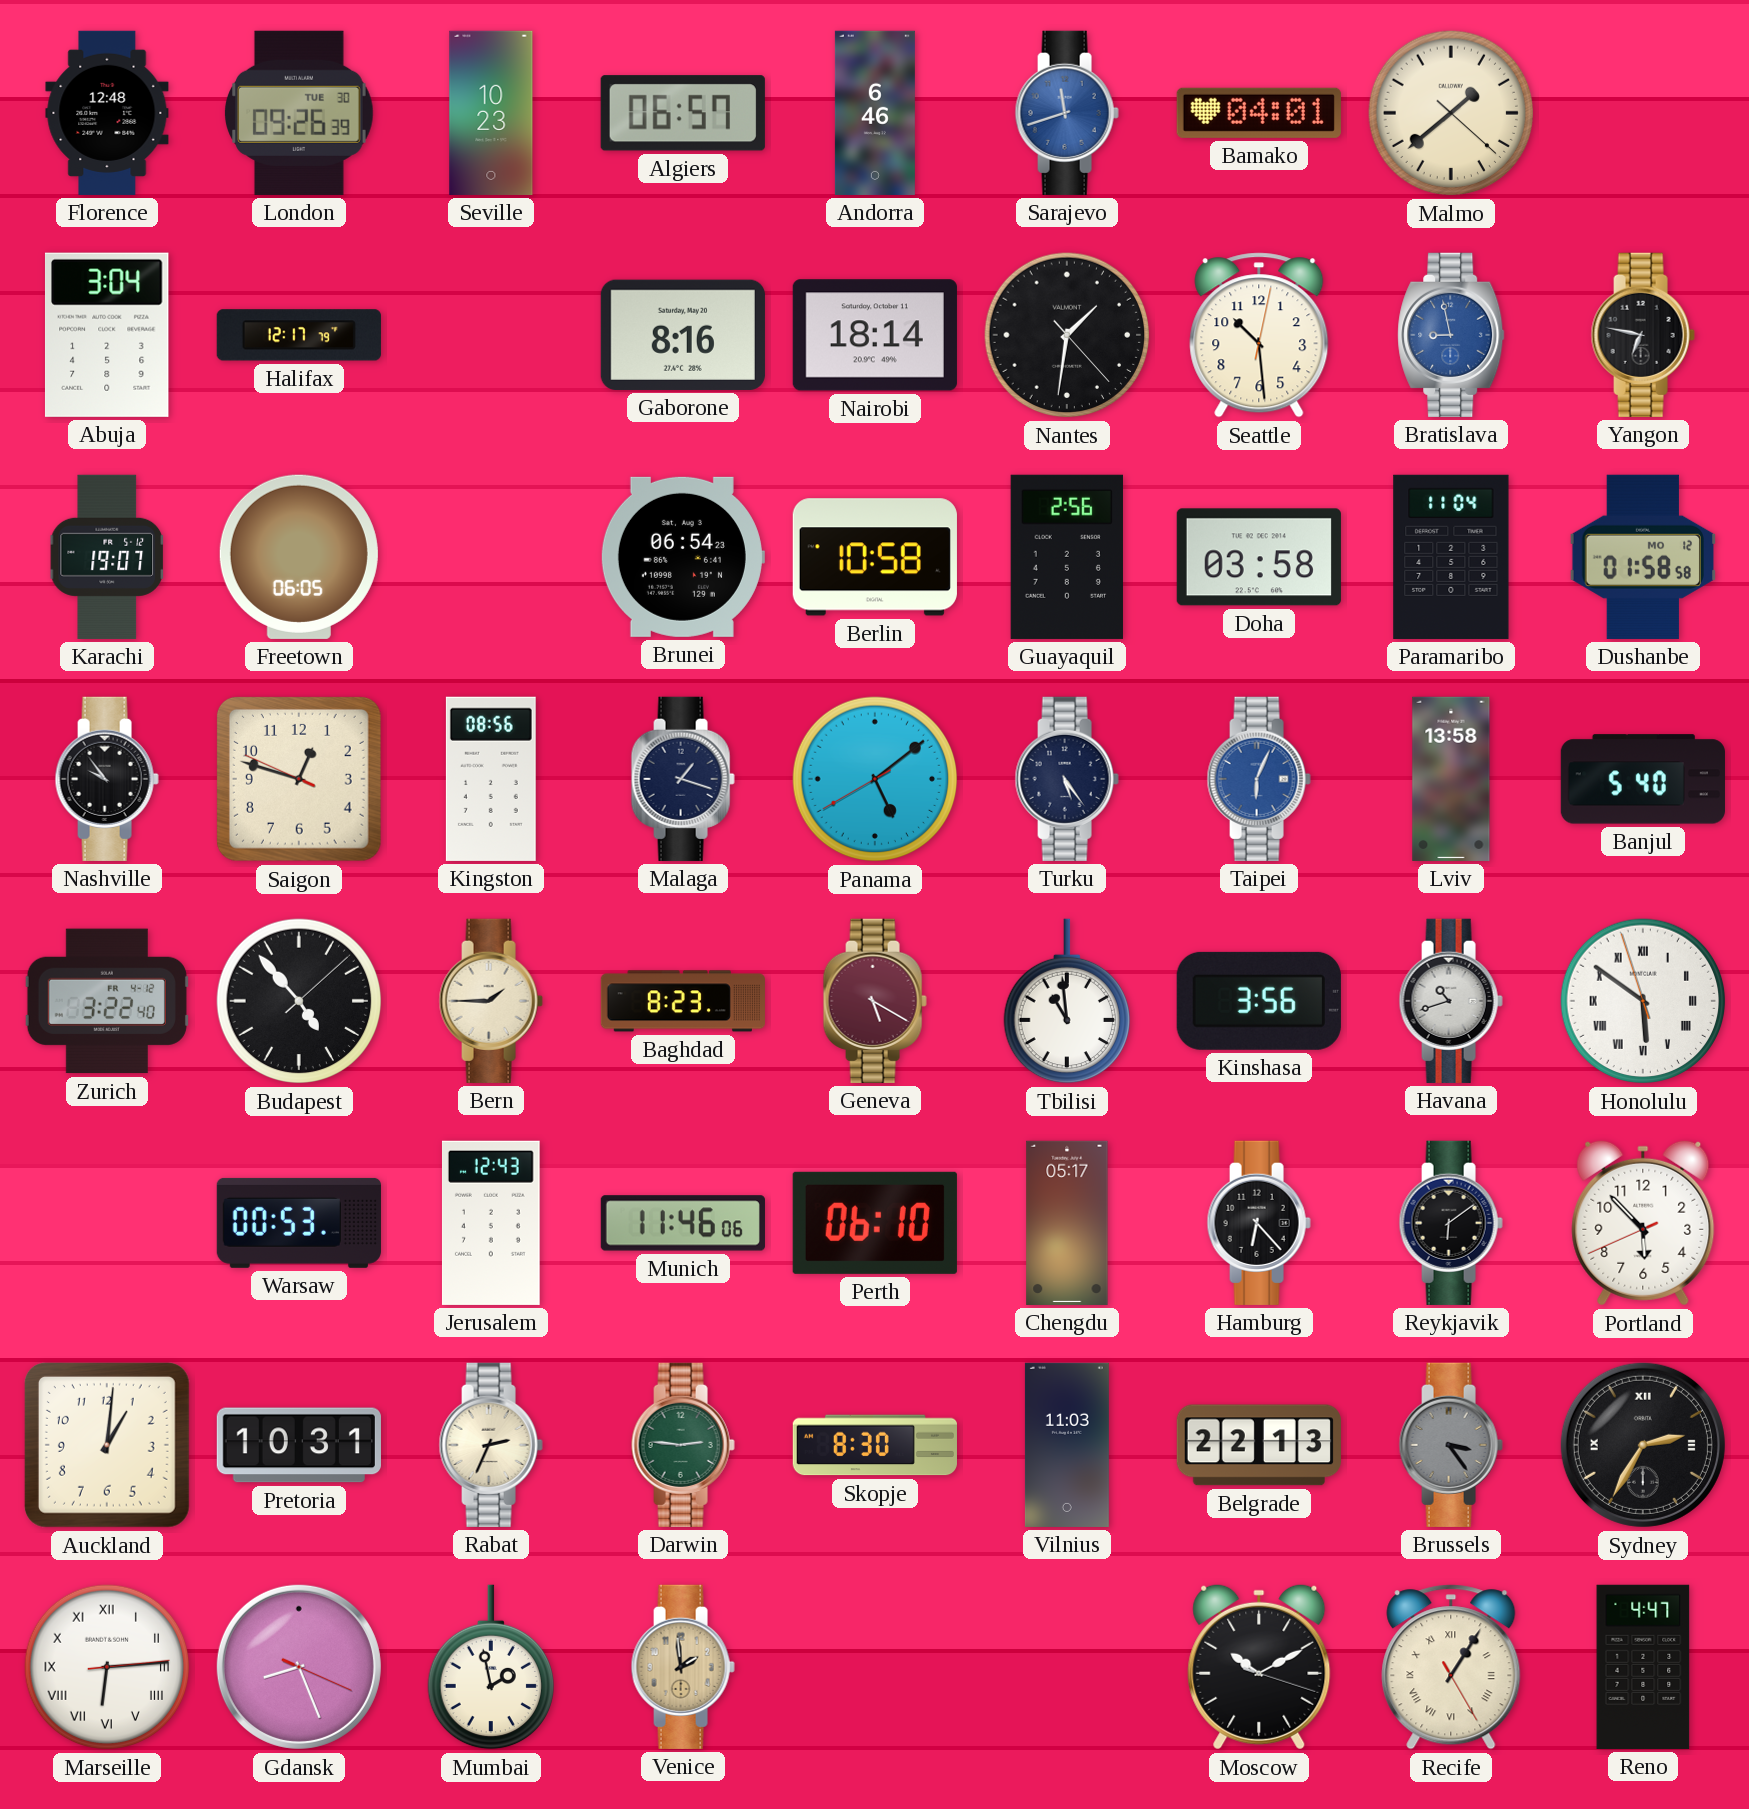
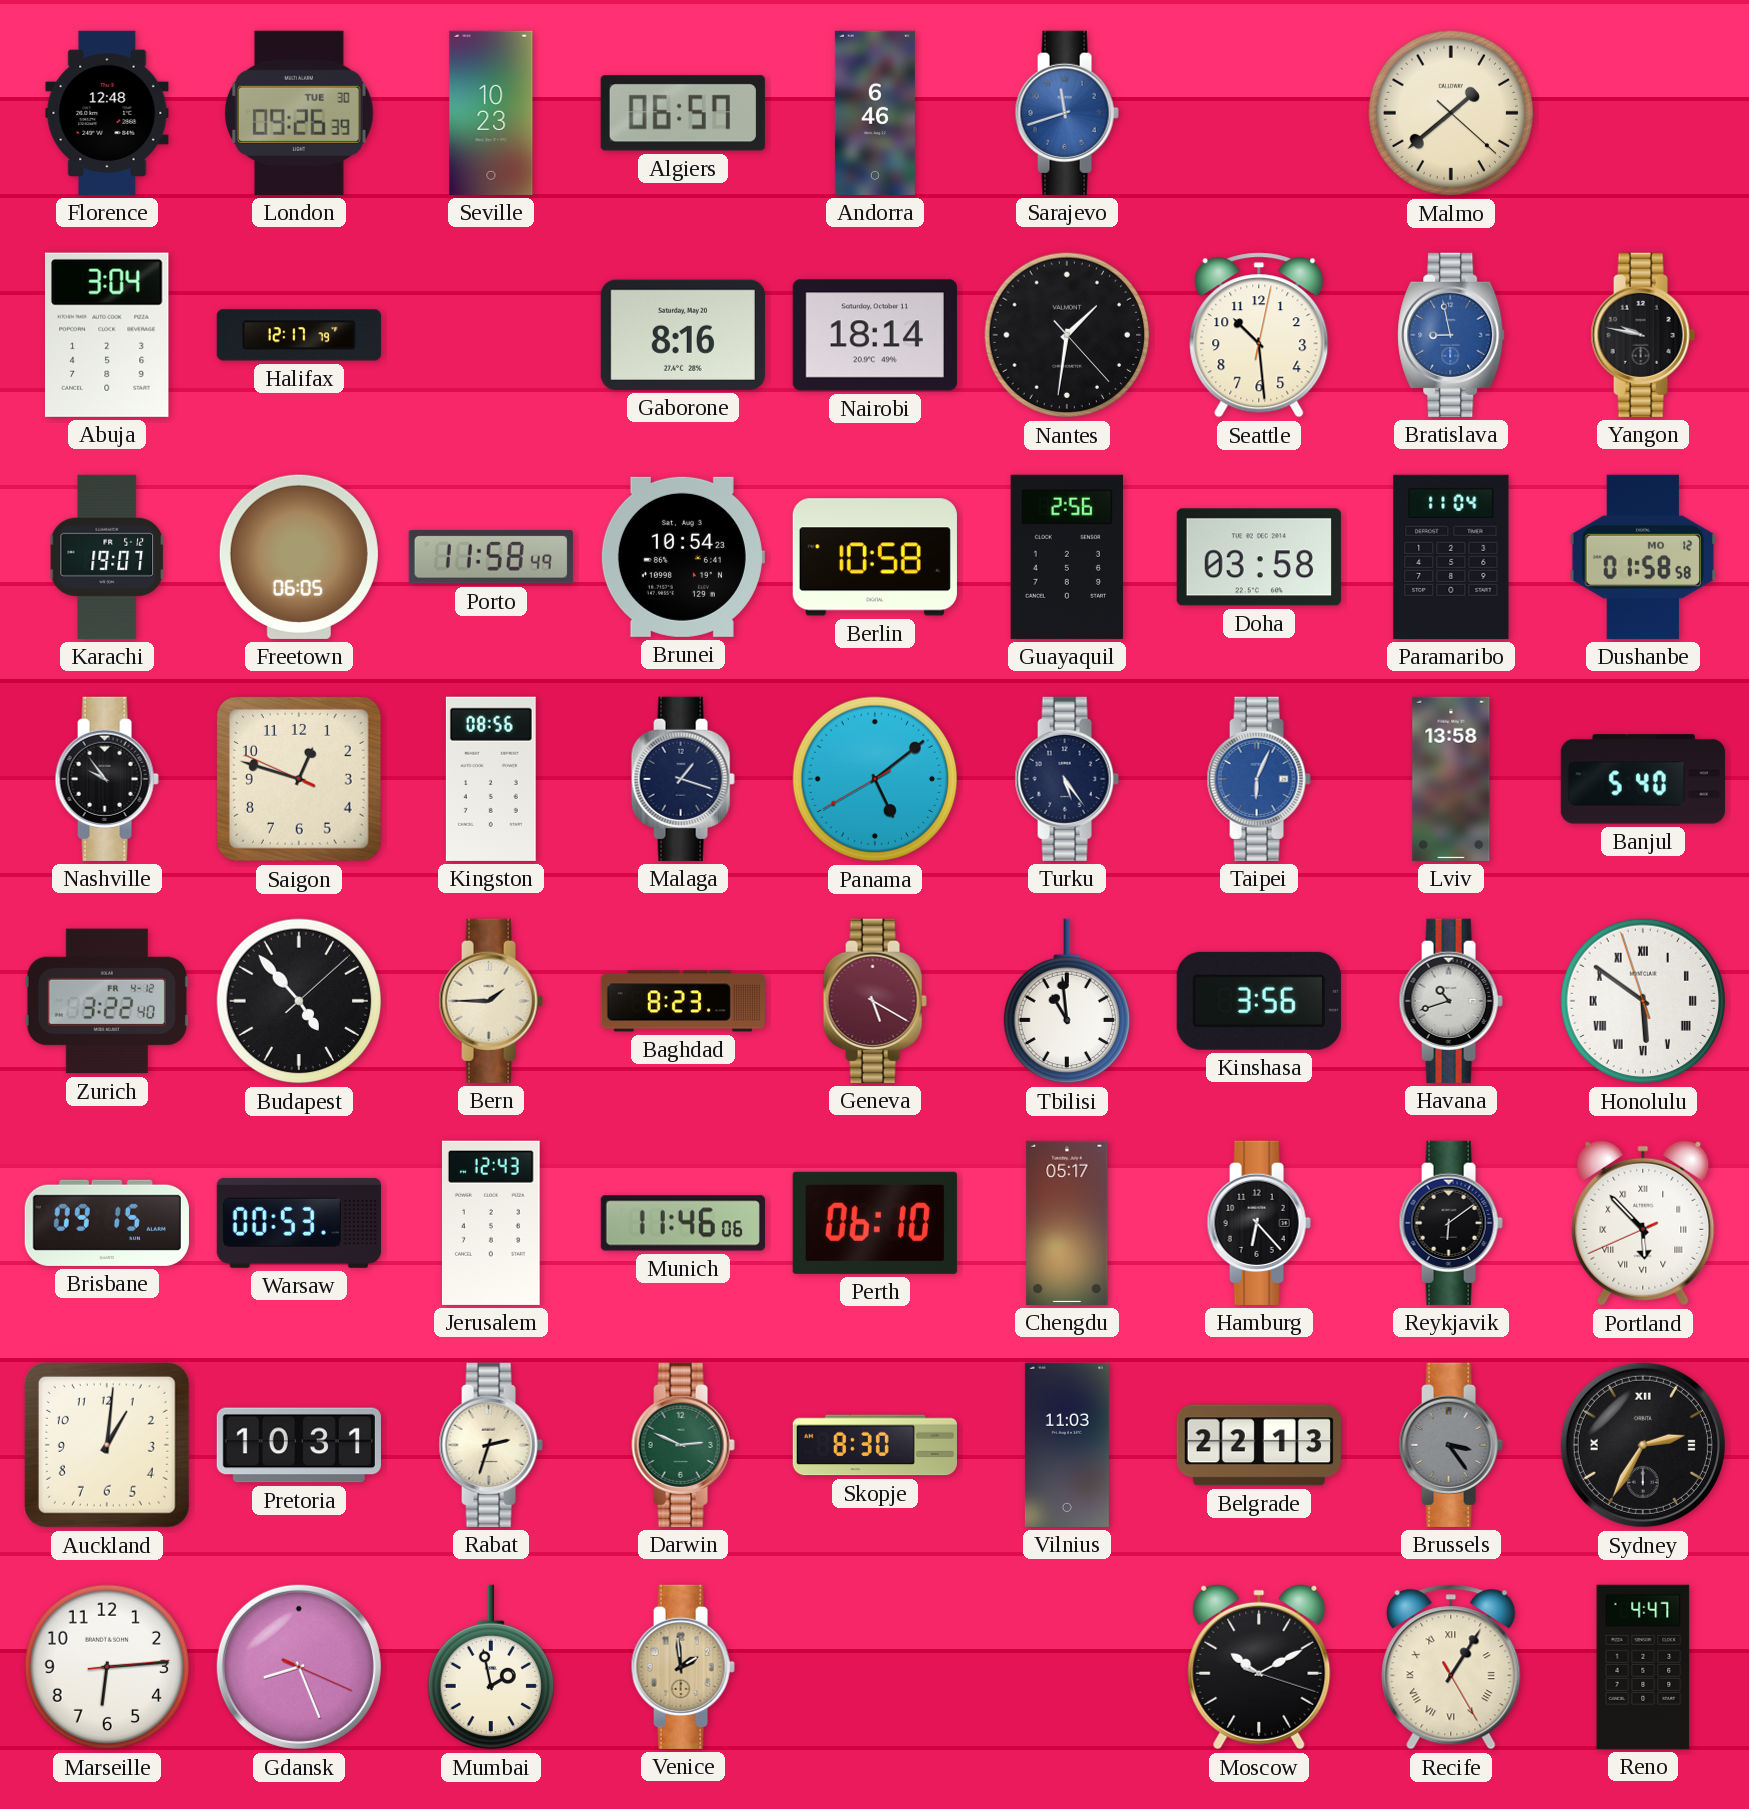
Bamako: 04:01 -> none
Yangon: 6:47 -> 9:47
Porto: none -> 11:58
Brunei: 06:54 -> 10:54
Brisbane: none -> 09:15
Portland numerals: Arabic -> Roman
Rabat: 2:34 -> 2:33
Darwin: 2:46 -> 2:49
Marseille numerals: Roman -> Arabic
